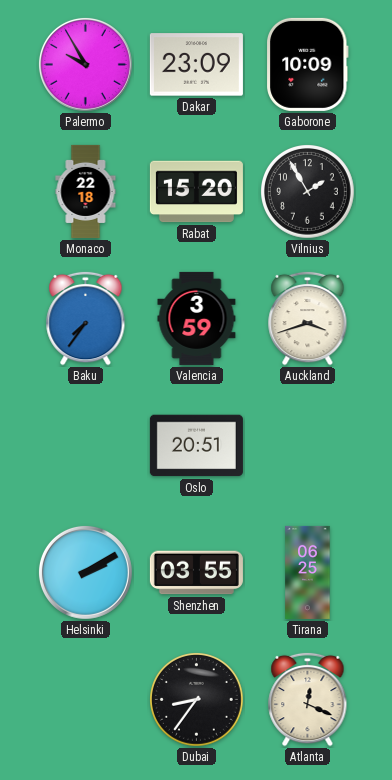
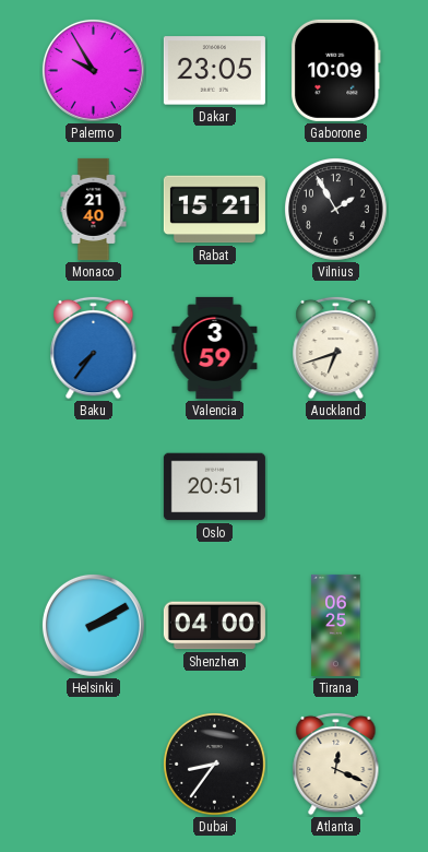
Dakar: 23:09 -> 23:05
Monaco: 22:18 -> 21:40
Rabat: 15:20 -> 15:21
Auckland: 3:42 -> 6:42
Shenzhen: 03:55 -> 04:00
